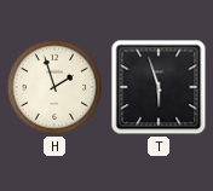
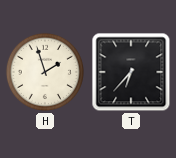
T: 5:57 -> 6:37
